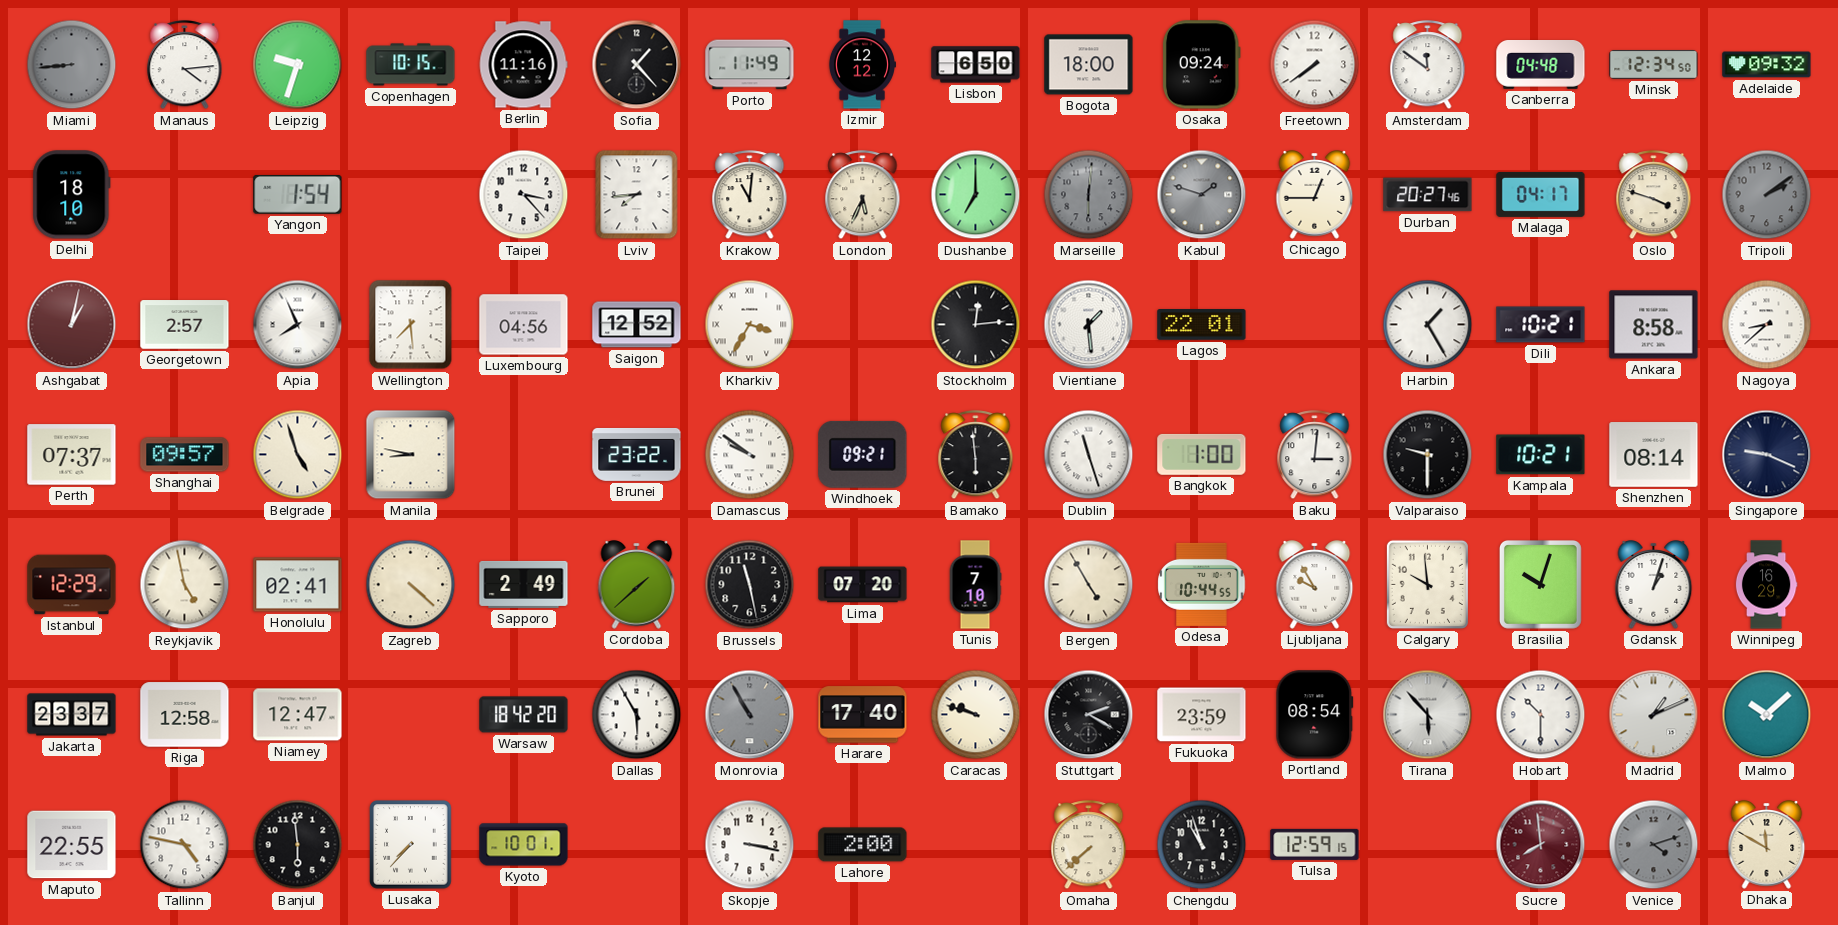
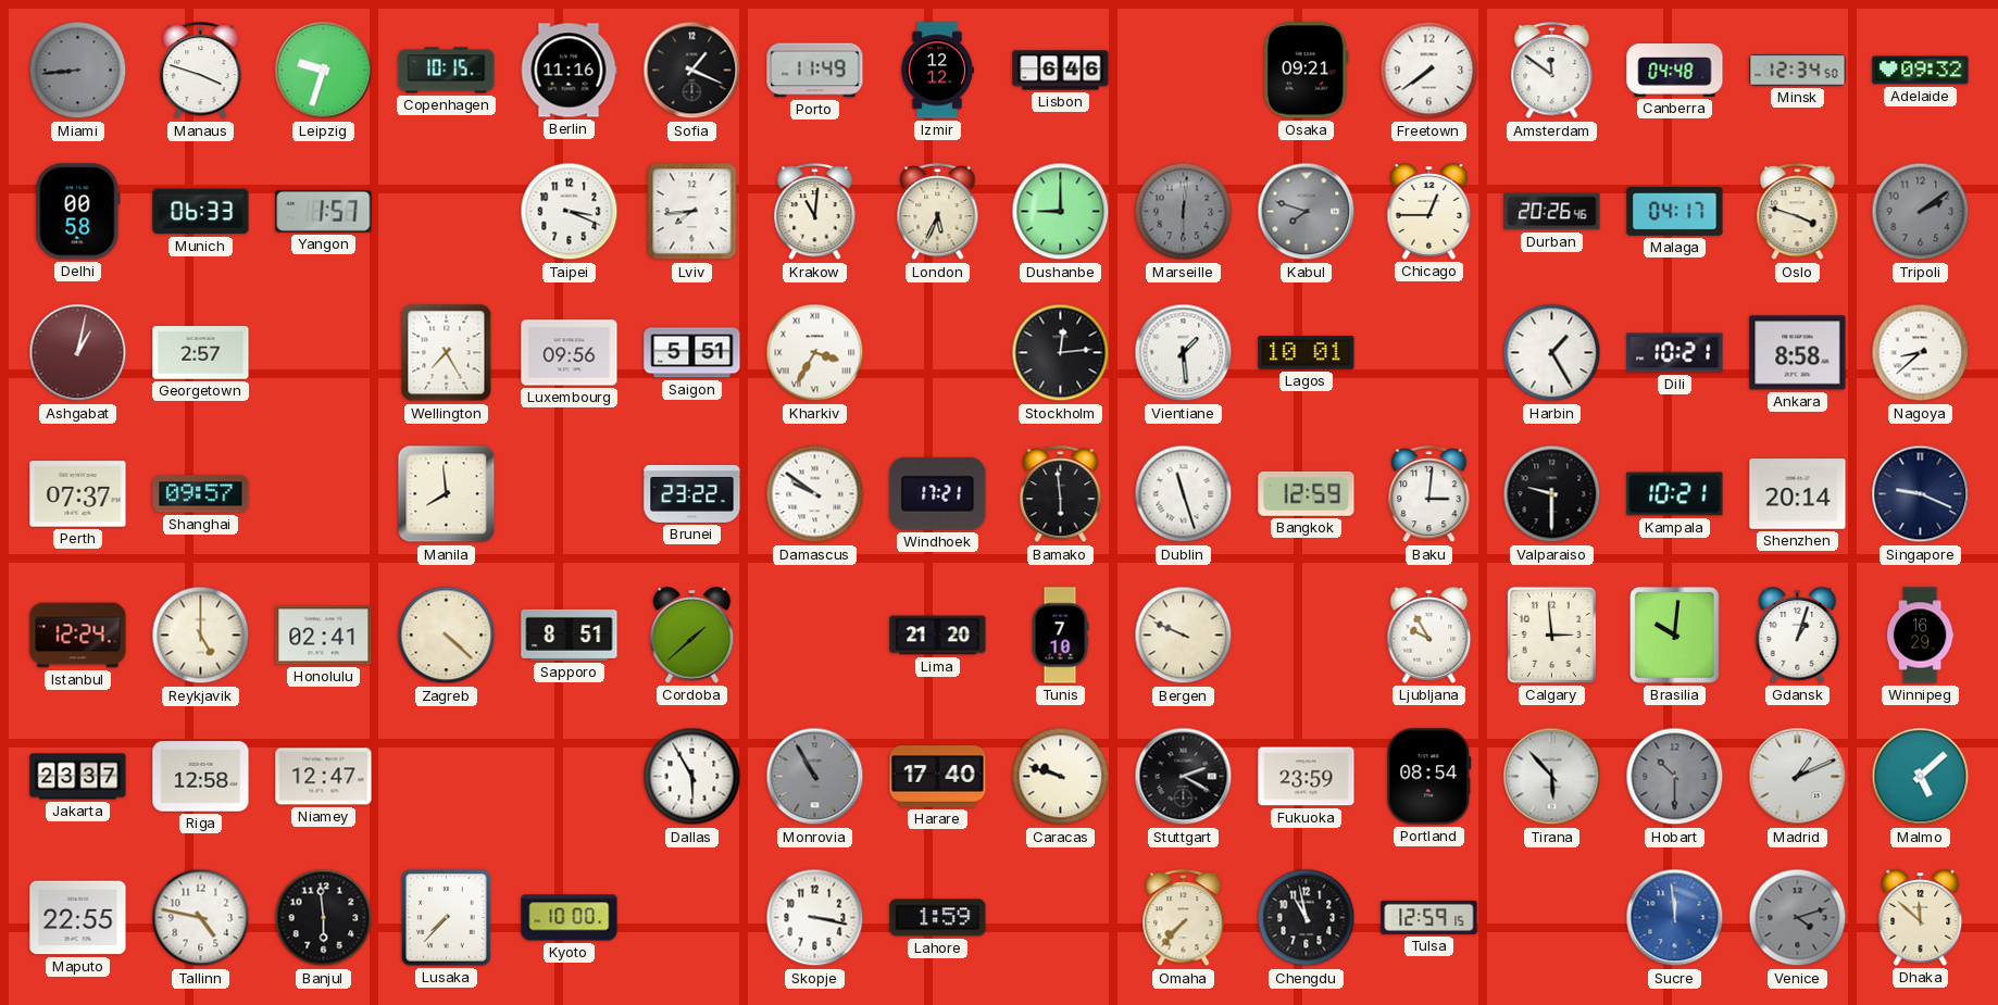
Manaus: 4:14 -> 3:48
Sofia: 1:23 -> 1:19
Lisbon: 6:50 -> 6:46
Bogota: 18:00 -> none
Osaka: 09:24 -> 09:21
Delhi: 18:10 -> 00:58
Munich: none -> 06:33
Yangon: 1:54 -> 1:57
Taipei: 3:23 -> 3:19
Dushanbe: 7:00 -> 9:00
Kabul: 1:48 -> 7:48
Durban: 20:27 -> 20:26
Apia: 7:56 -> none
Wellington: 7:29 -> 7:25
Luxembourg: 04:56 -> 09:56
Saigon: 12:52 -> 5:51
Lagos: 22:01 -> 10:01
Belgrade: 4:57 -> none
Manila: 8:47 -> 7:59
Windhoek: 09:21 -> 17:21
Bangkok: 1:00 -> 12:59
Shenzhen: 08:14 -> 20:14
Istanbul: 12:29 -> 12:24
Reykjavik: 4:58 -> 5:00
Sapporo: 2:49 -> 8:51
Brussels: 11:28 -> none
Lima: 07:20 -> 21:20
Bergen: 4:55 -> 9:49
Odesa: 10:44 -> none
Calgary: 9:59 -> 2:59
Brasilia: 10:03 -> 10:01
Warsaw: 18:42 -> none
Hobart dial: white -> grey
Malmo: 10:08 -> 5:08
Kyoto: 10:01 -> 10:00
Lahore: 2:00 -> 1:59
Omaha: 7:38 -> 7:37
Chengdu: 10:57 -> 10:58
Sucre: 7:59 -> 11:59
Sucre dial: burgundy -> blue
Dhaka: 11:50 -> 11:52
